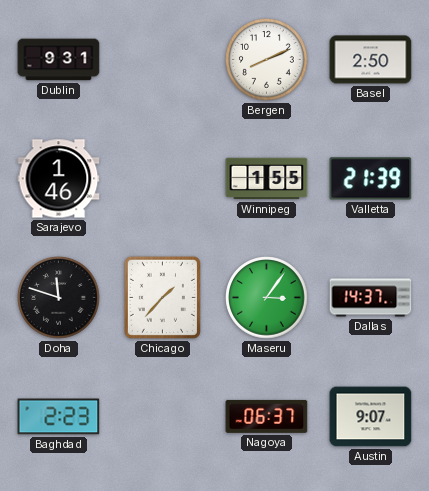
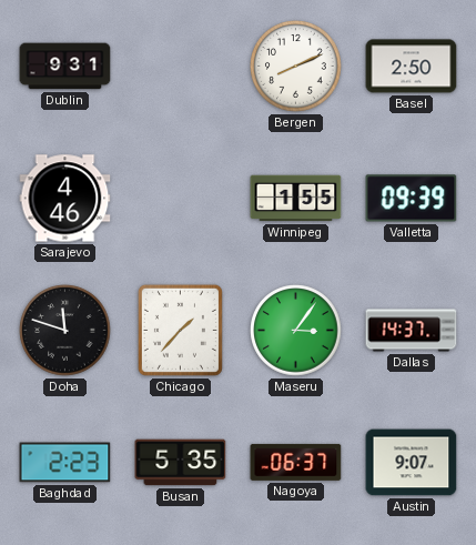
Sarajevo: 1:46 -> 4:46
Valletta: 21:39 -> 09:39
Busan: none -> 5:35
